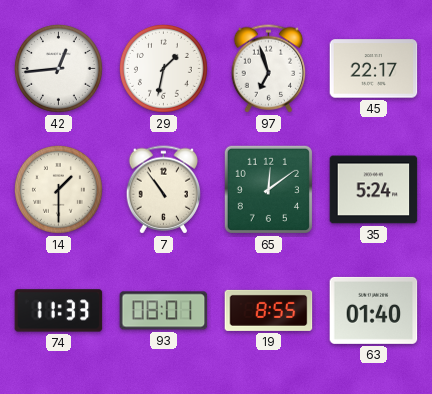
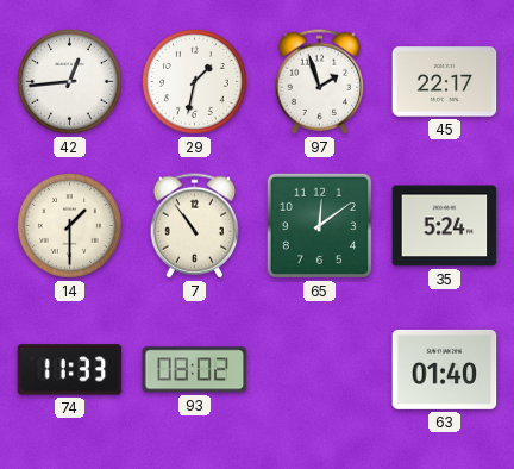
97: 6:57 -> 1:57
93: 08:01 -> 08:02
19: 8:55 -> none
